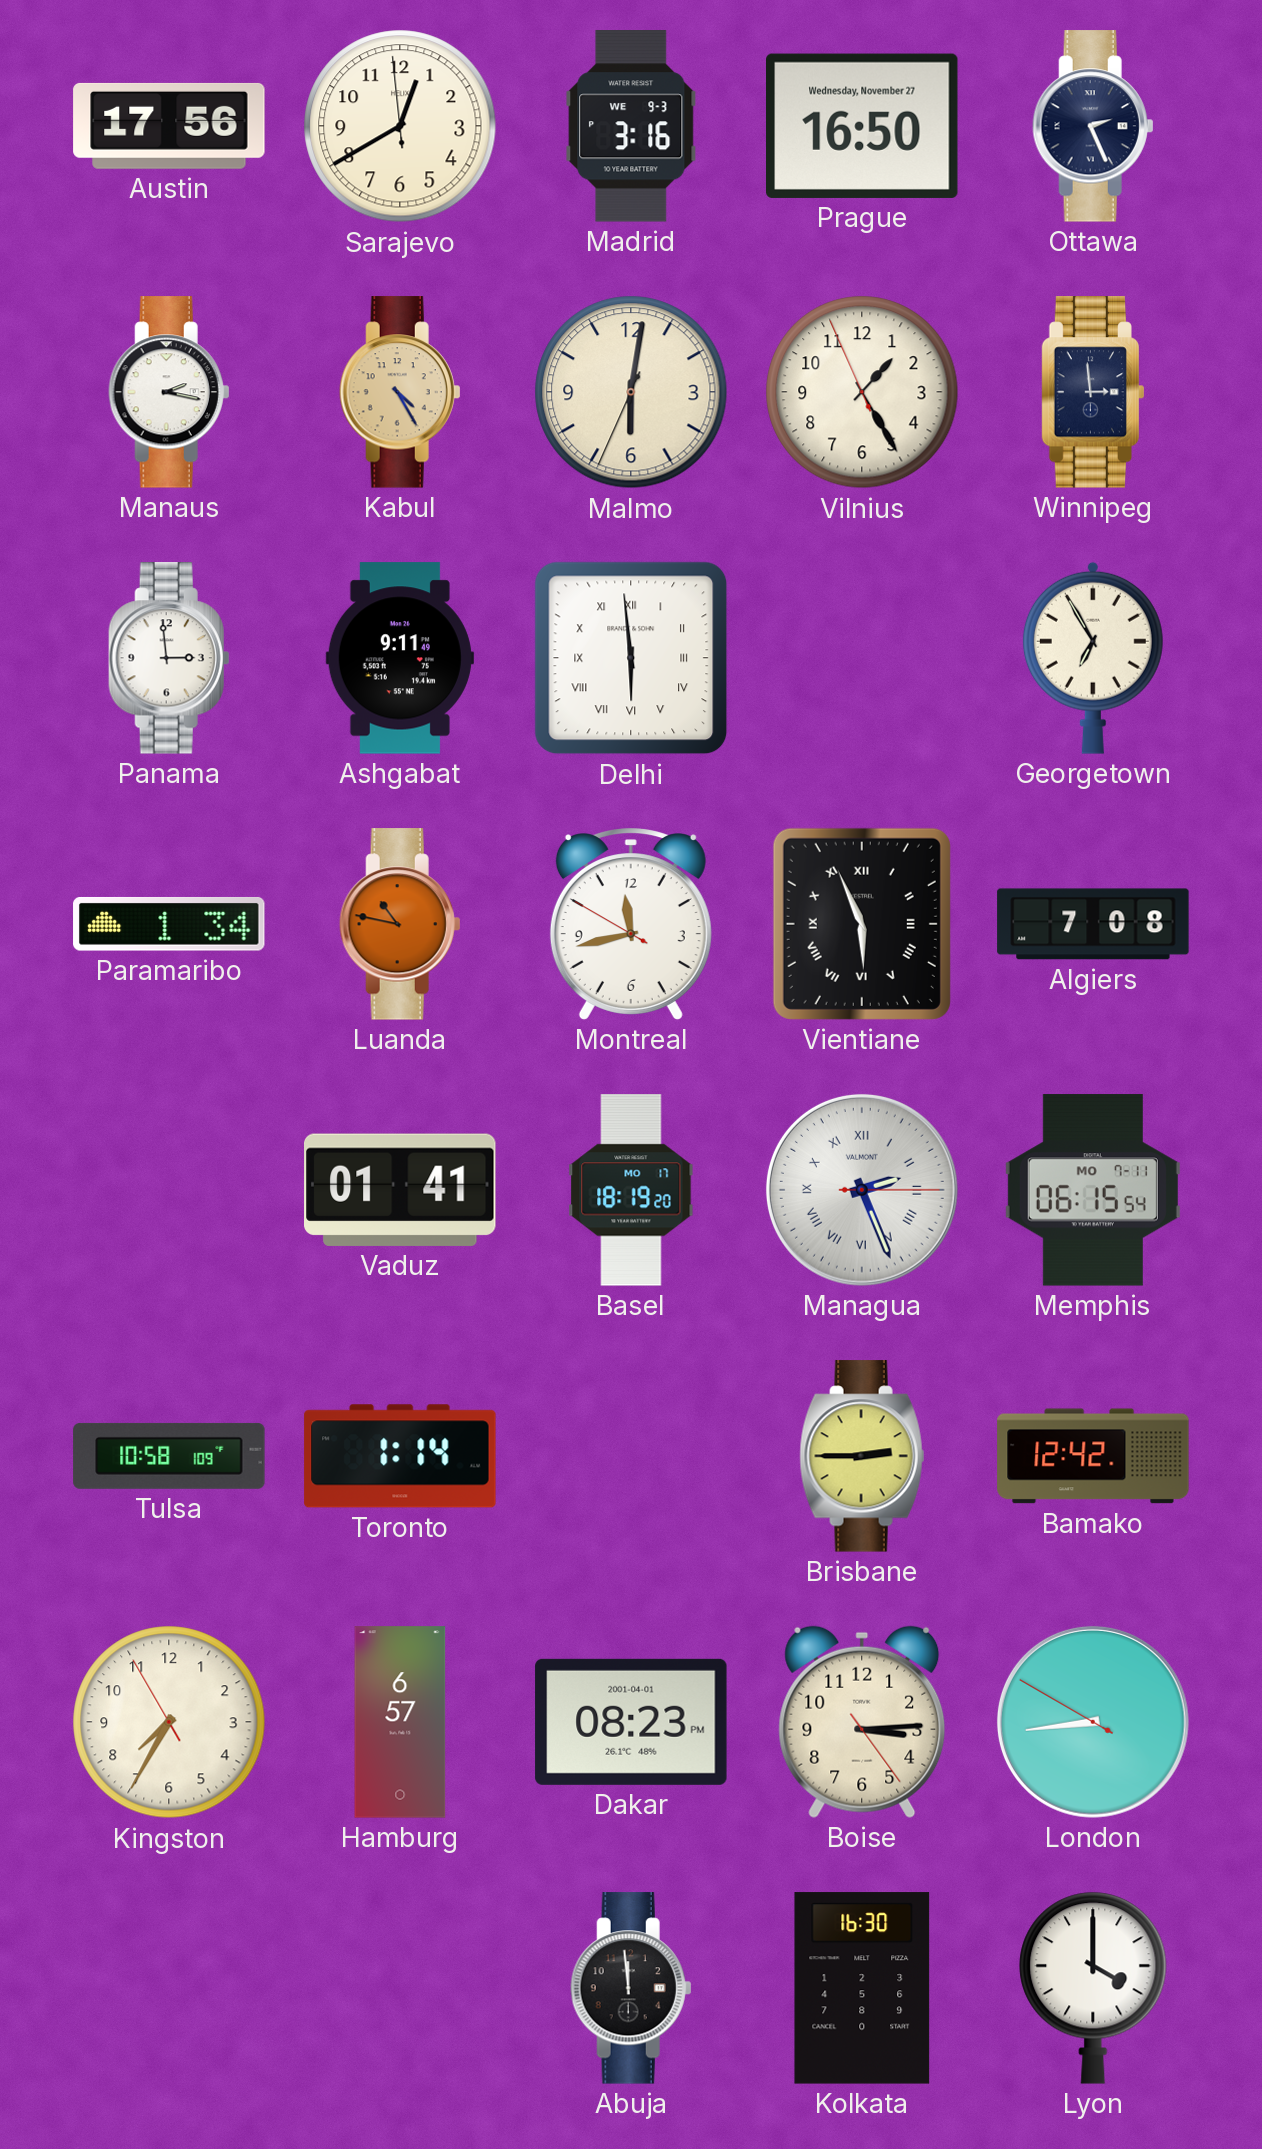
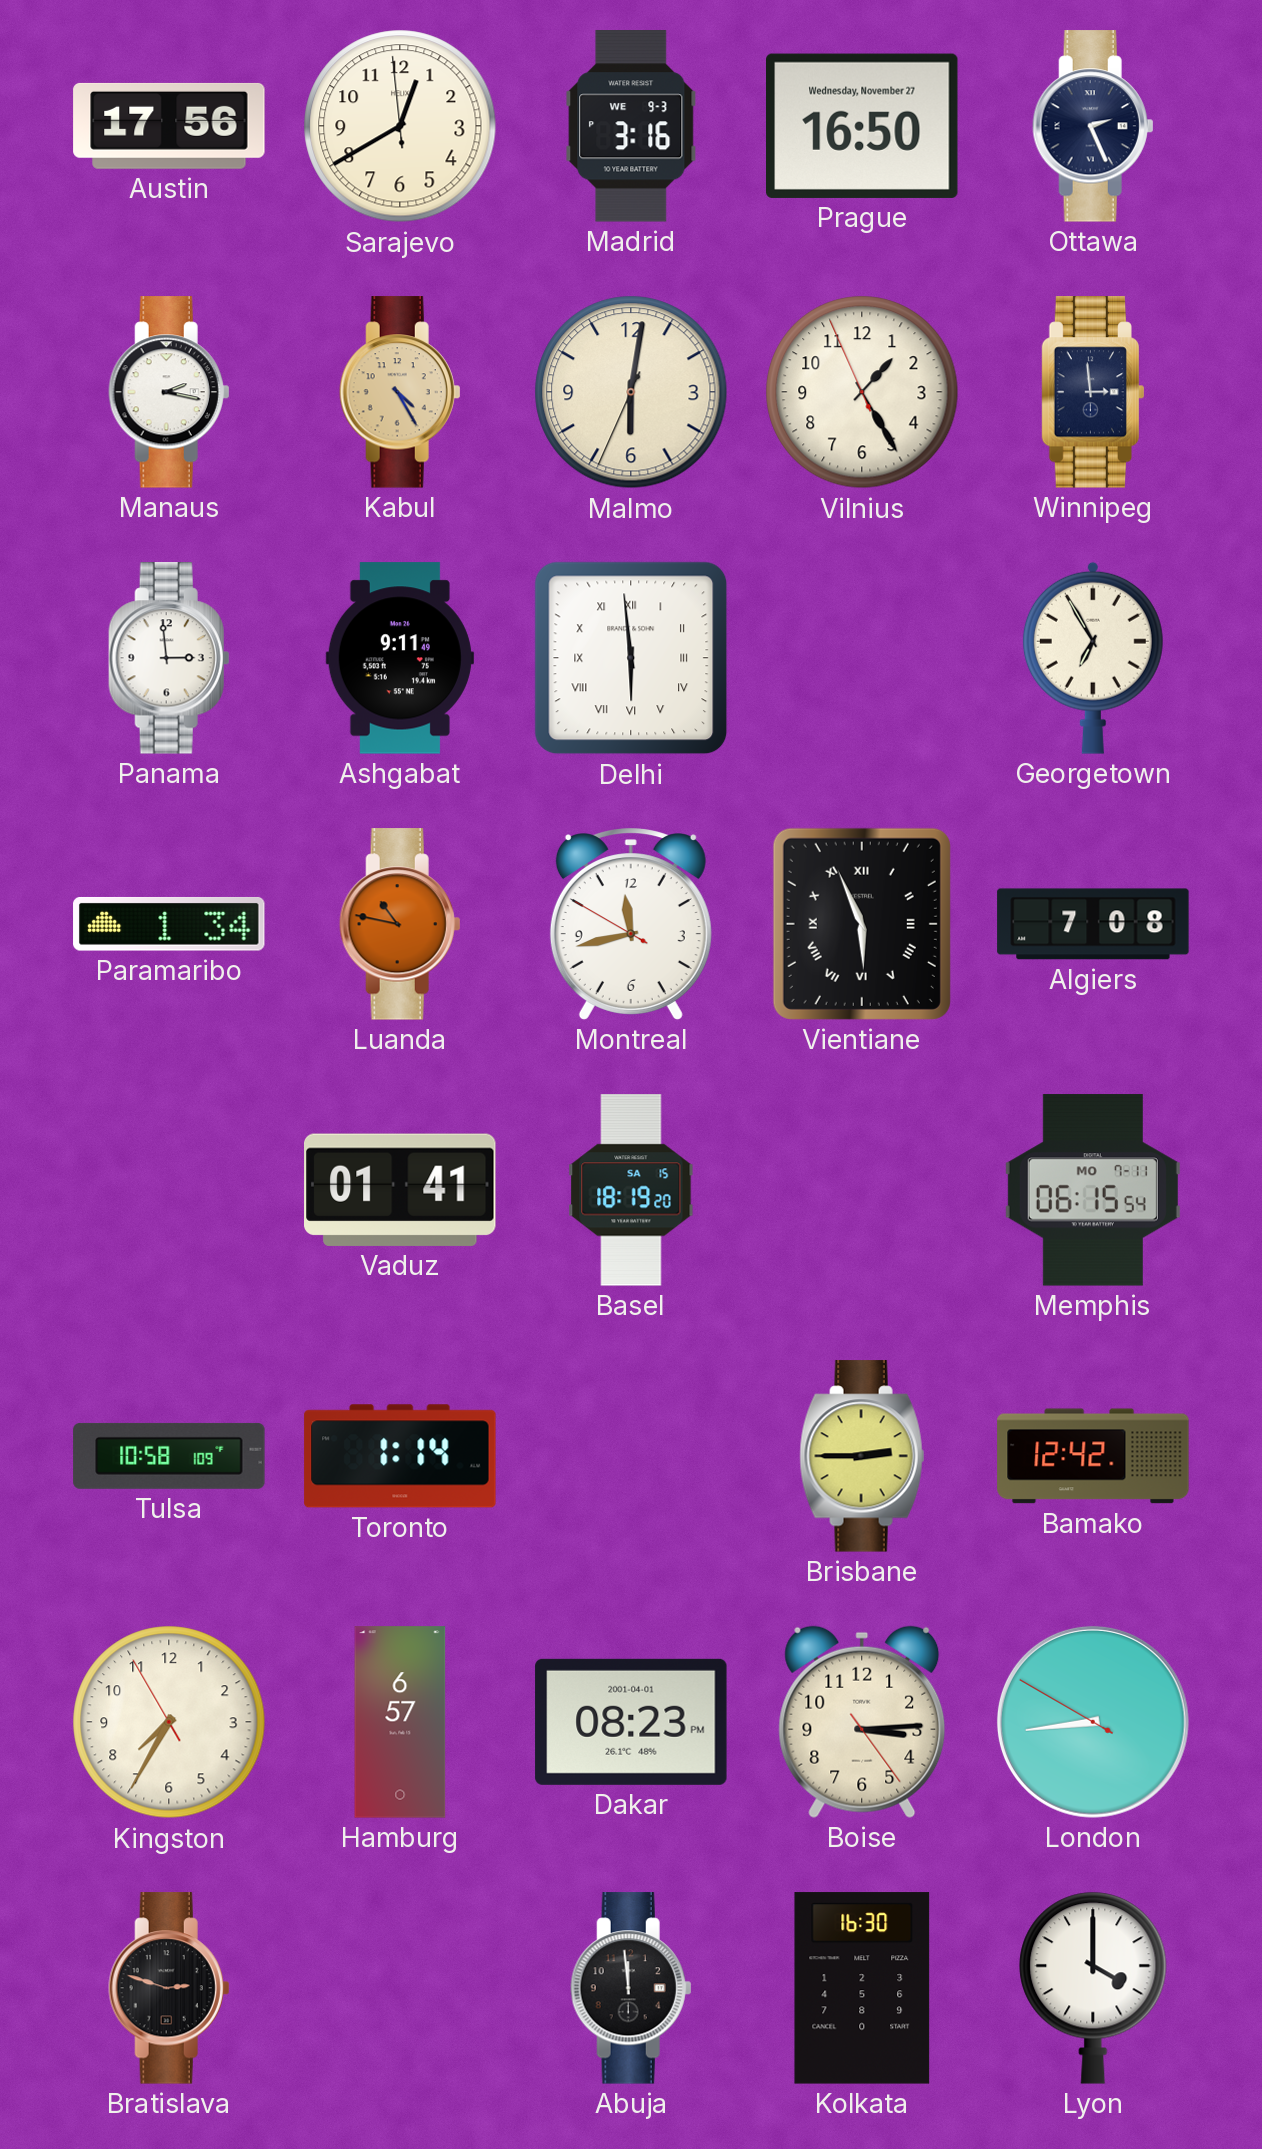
Basel date: MO 17 -> SA 15
Managua: 2:26 -> none
Bratislava: none -> 2:48
